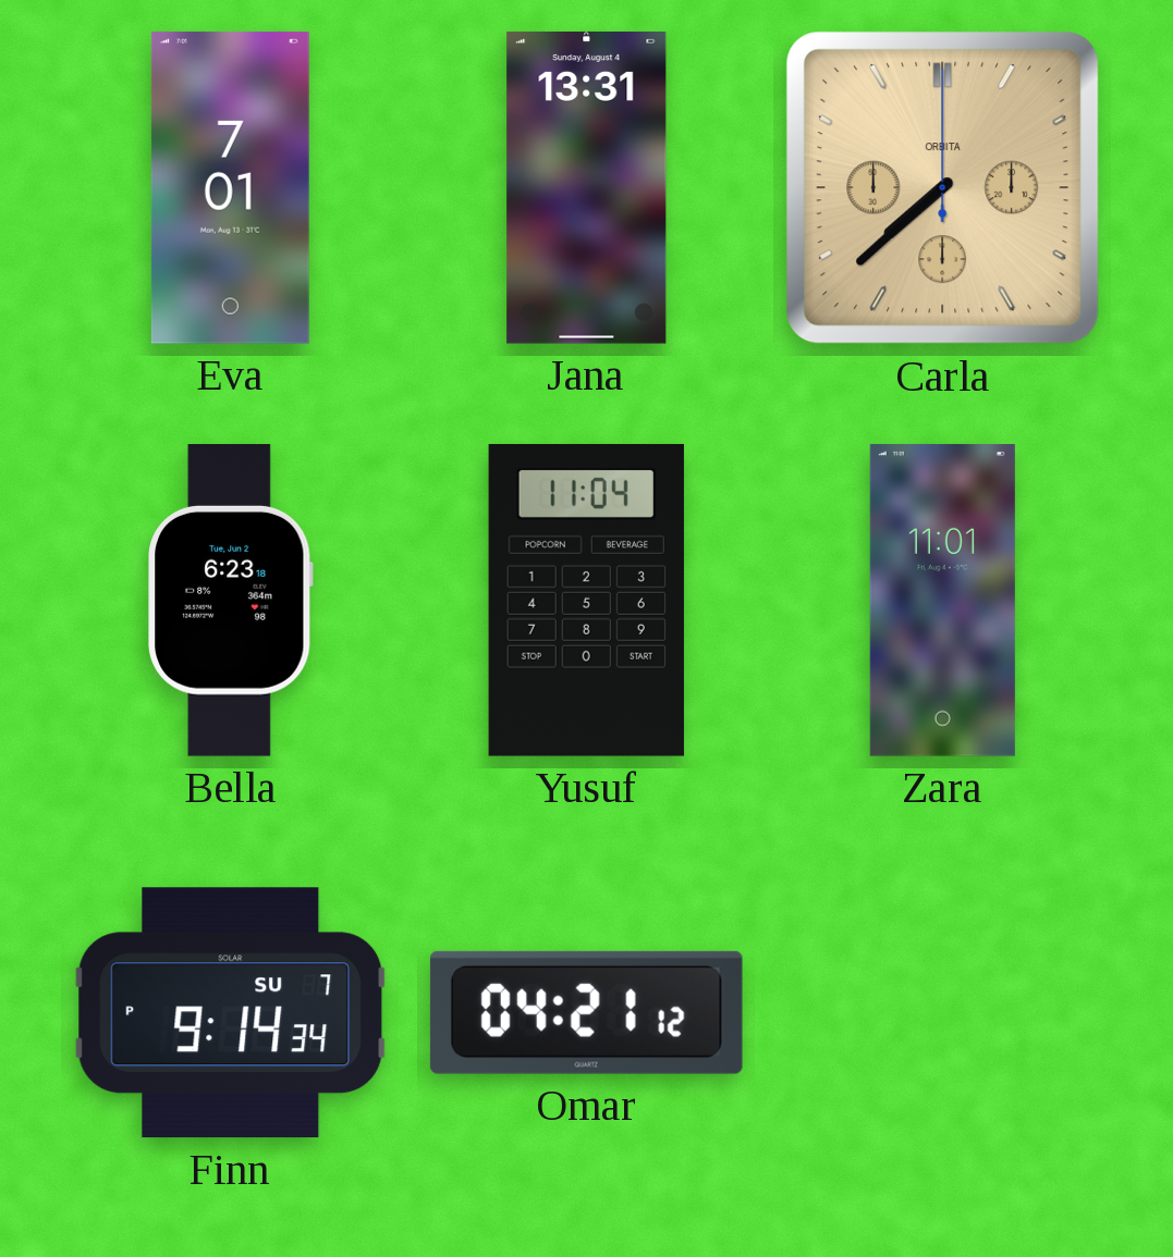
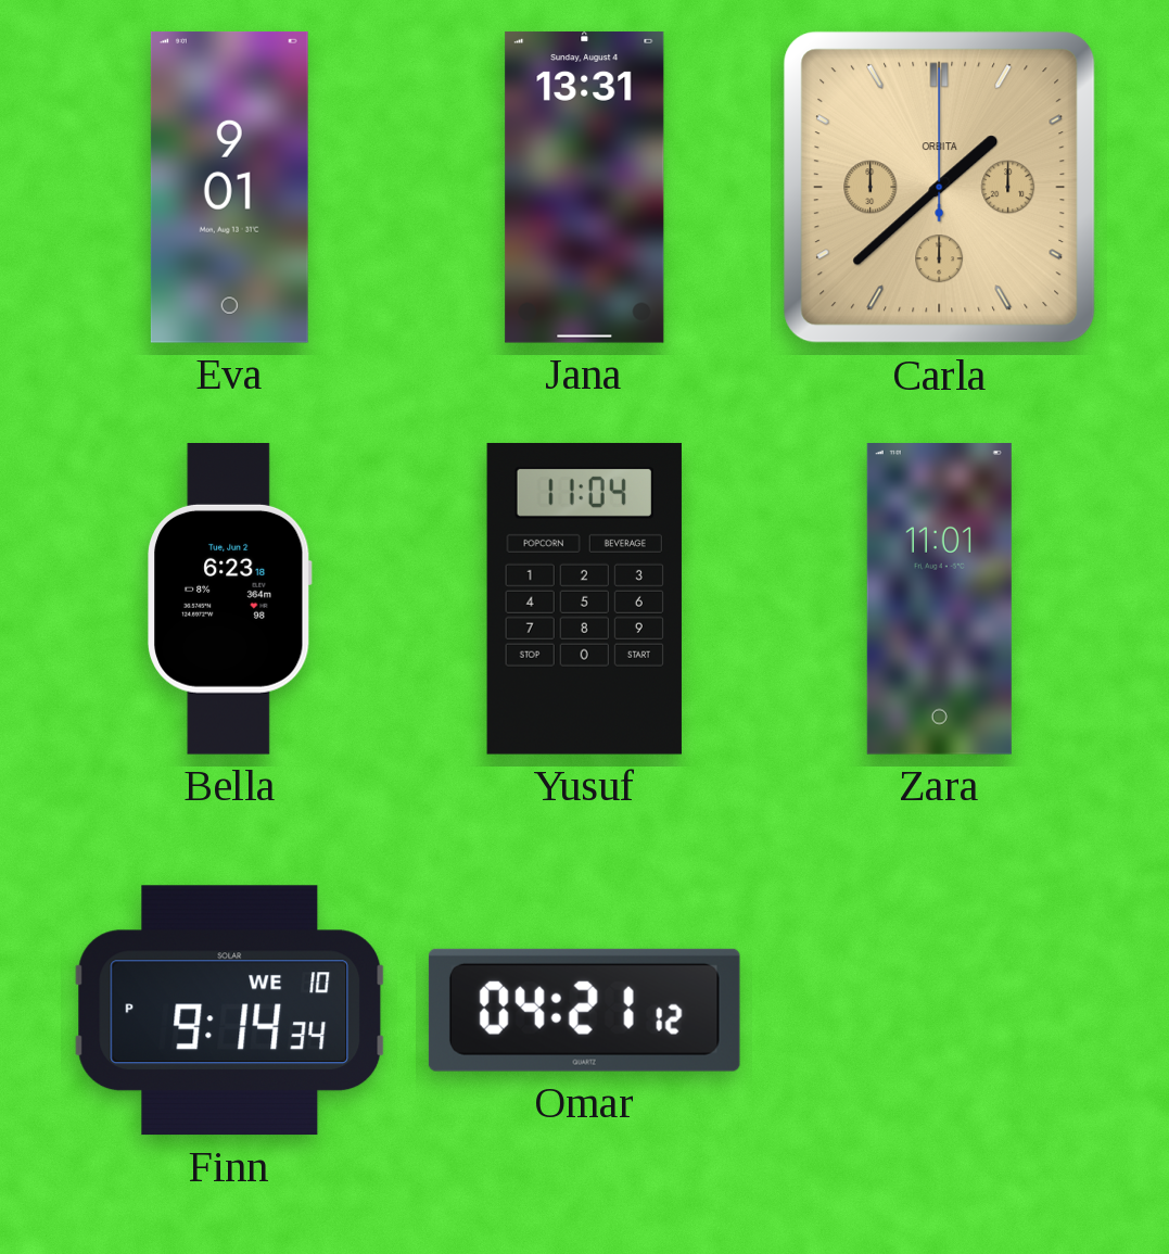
Eva: 7:01 -> 9:01
Carla: 7:38 -> 1:38
Finn date: SU 7 -> WE 10
